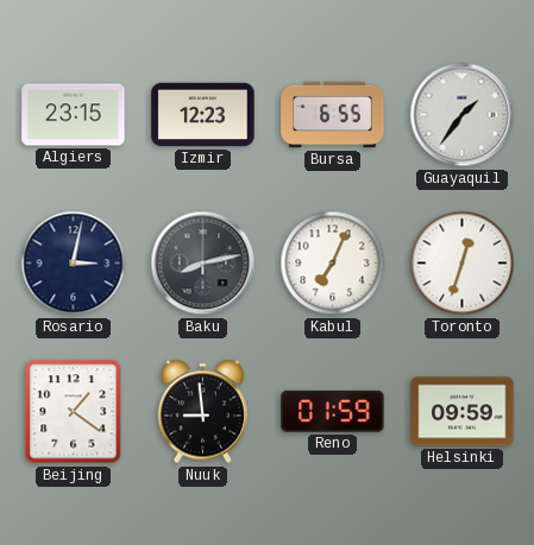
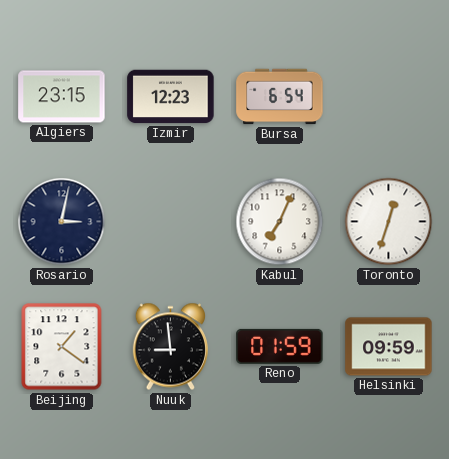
Bursa: 6:55 -> 6:54
Guayaquil: 1:36 -> none
Baku: 8:13 -> none
